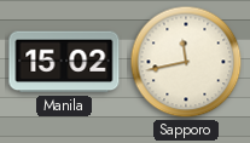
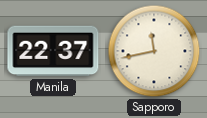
Manila: 15:02 -> 22:37
